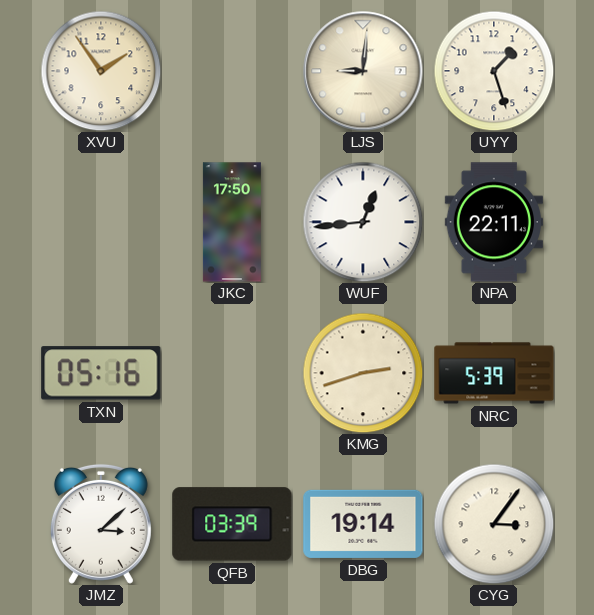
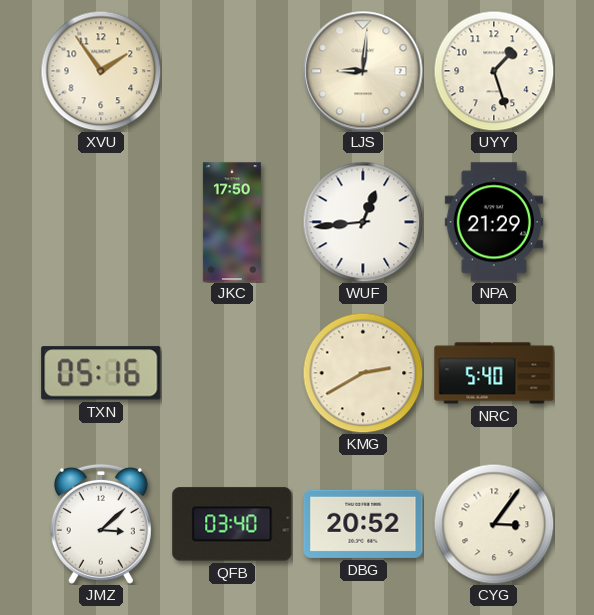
NPA: 22:11 -> 21:29
KMG: 2:42 -> 2:40
NRC: 5:39 -> 5:40
QFB: 03:39 -> 03:40
DBG: 19:14 -> 20:52
